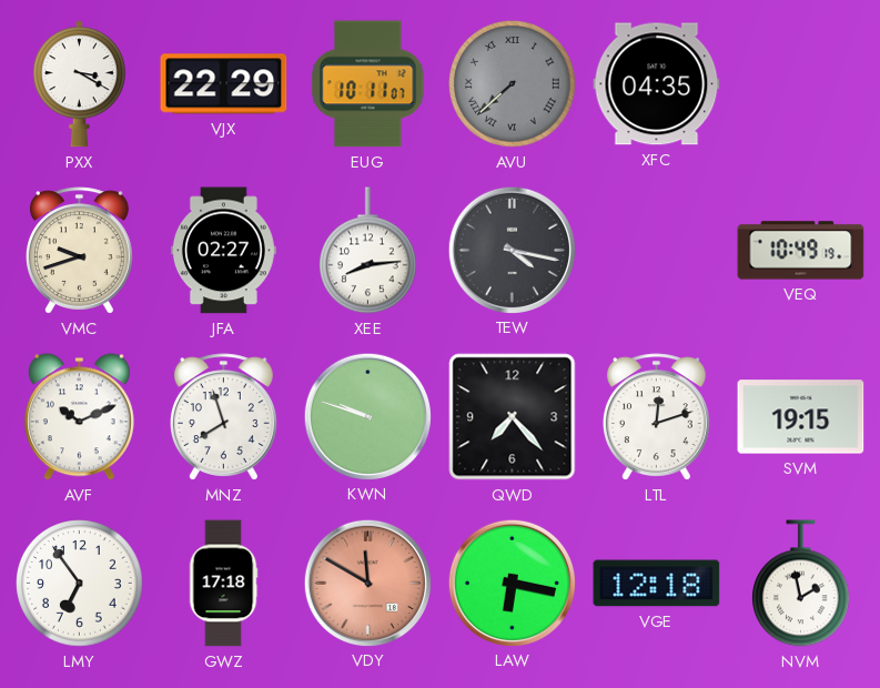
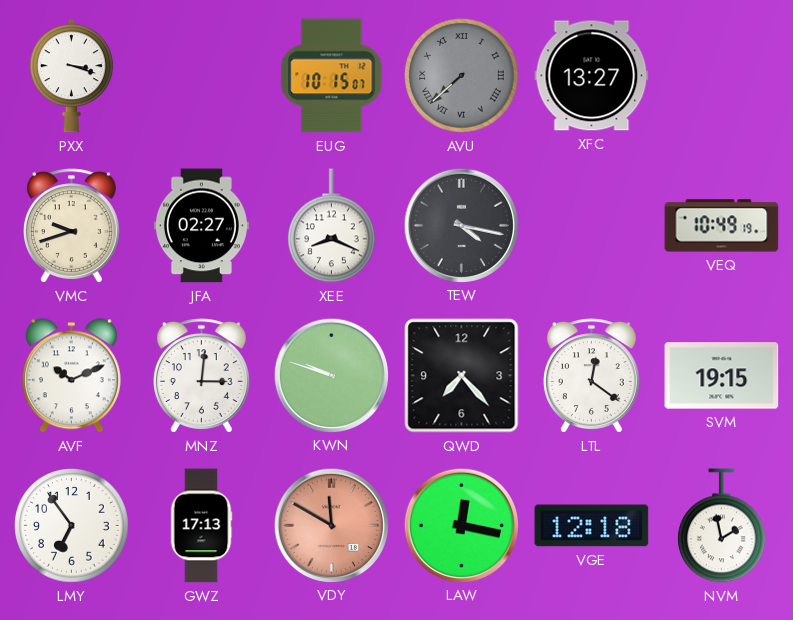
PXX: 3:20 -> 3:18
VJX: 22:29 -> none
EUG: 10:11 -> 10:15
XFC: 04:35 -> 13:27
XEE: 8:14 -> 8:19
MNZ: 7:57 -> 3:01
LTL: 12:12 -> 12:21
GWZ: 17:18 -> 17:13
LAW: 6:17 -> 12:17
